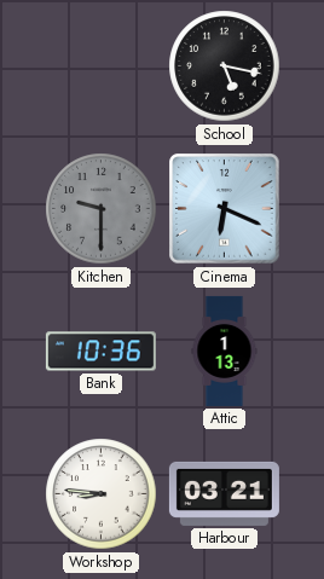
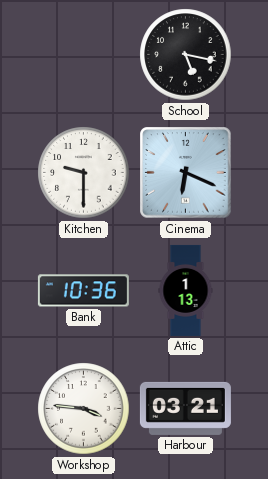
Kitchen dial: grey -> white
Workshop: 8:46 -> 3:46
